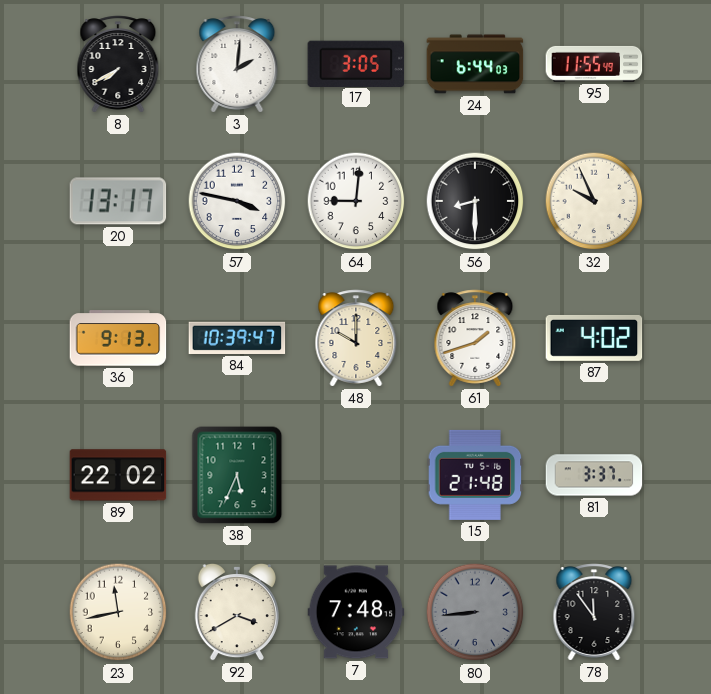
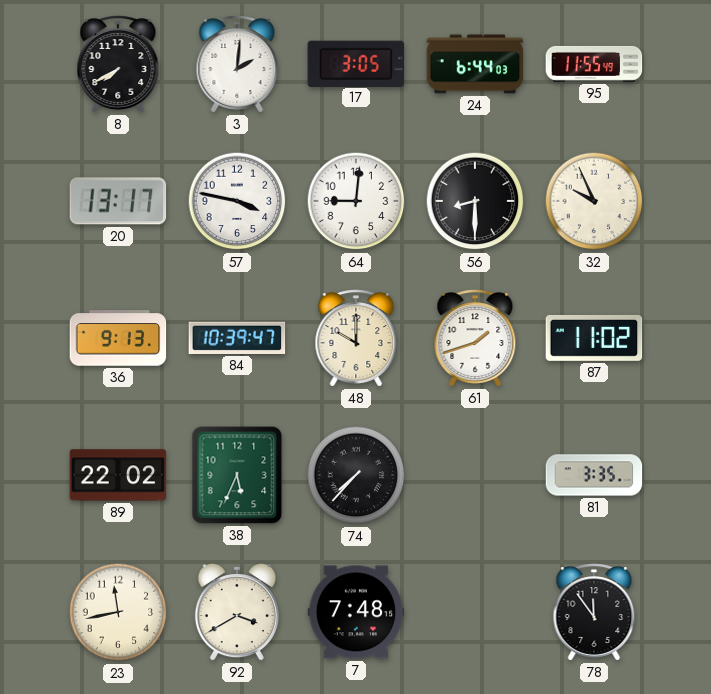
87: 4:02 -> 11:02
74: none -> 7:37
15: 21:48 -> none
81: 3:37 -> 3:35
80: 8:44 -> none
